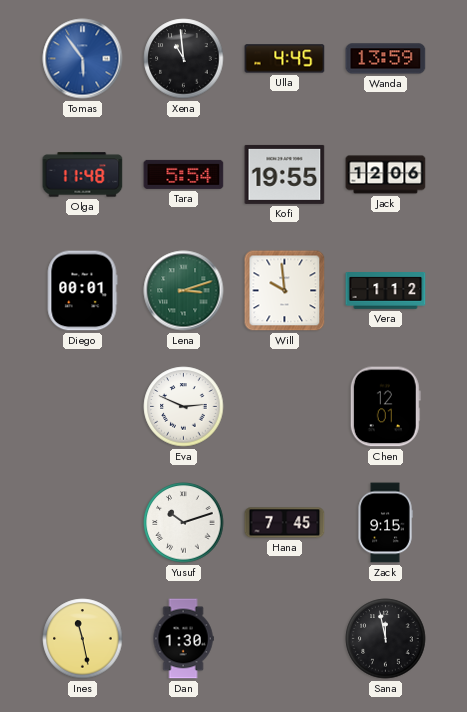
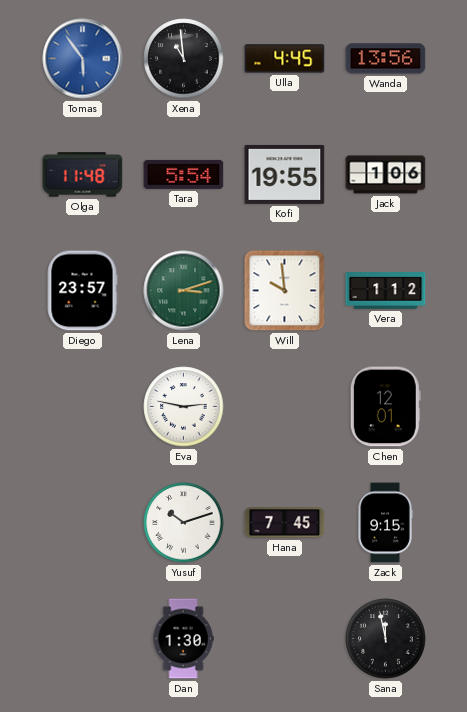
Wanda: 13:59 -> 13:56
Jack: 12:06 -> 1:06
Diego: 00:01 -> 23:57
Eva: 2:49 -> 2:47
Ines: 11:28 -> none
